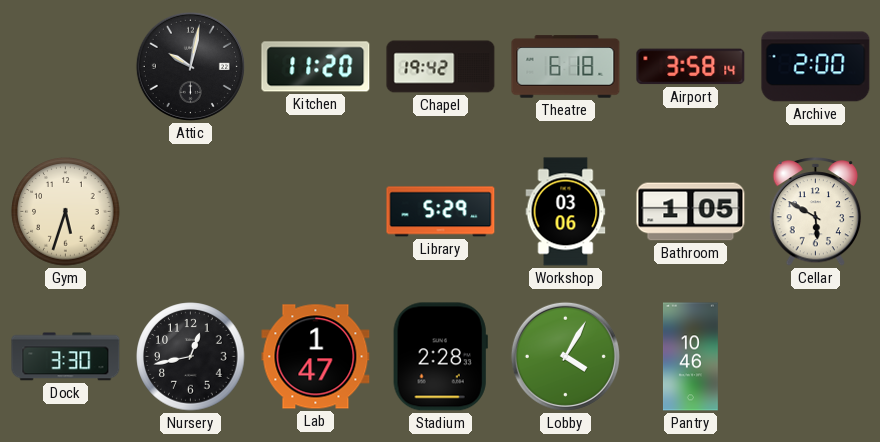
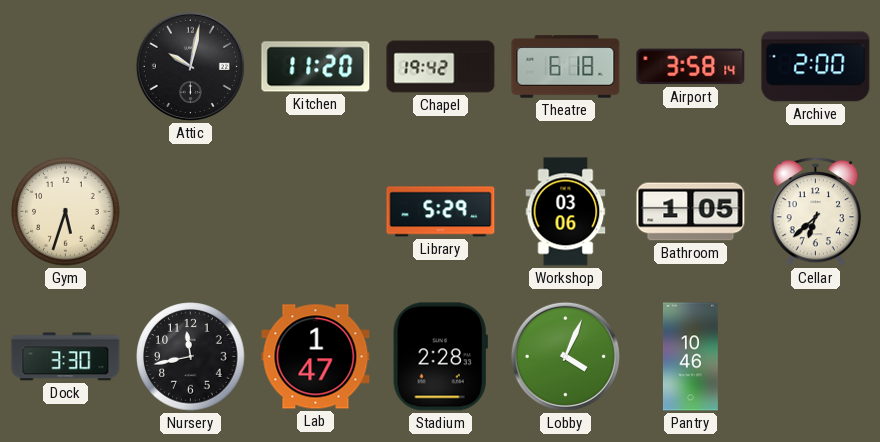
Cellar: 5:50 -> 6:38
Nursery: 12:43 -> 11:43
Lobby: 4:05 -> 4:04
